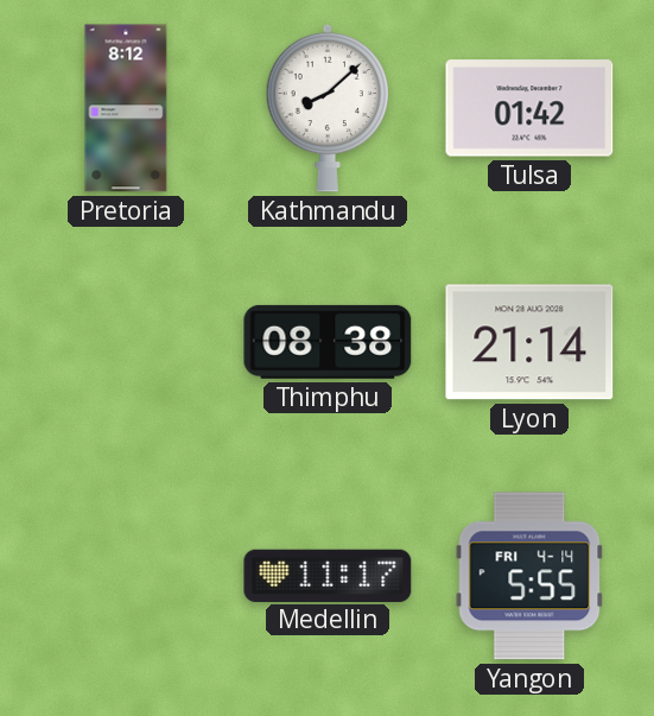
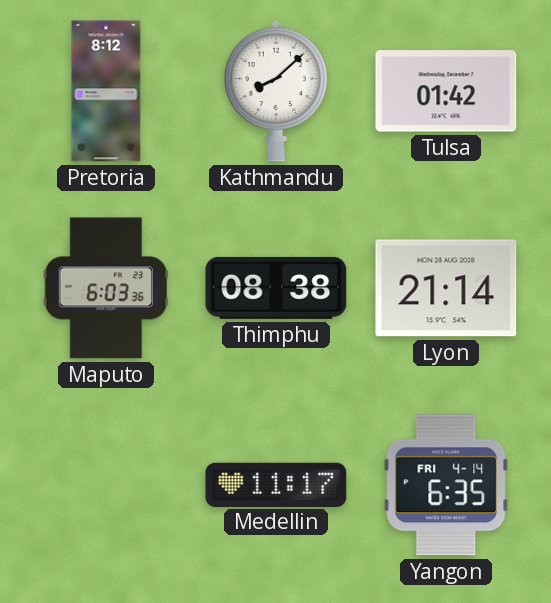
Maputo: none -> 6:03
Yangon: 5:55 -> 6:35
